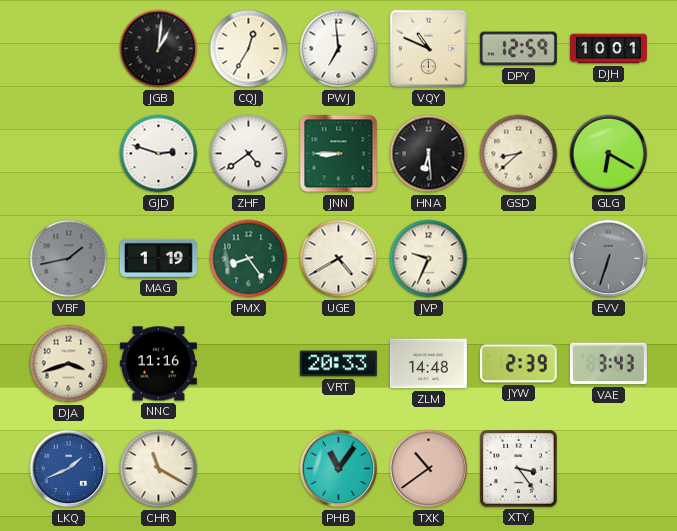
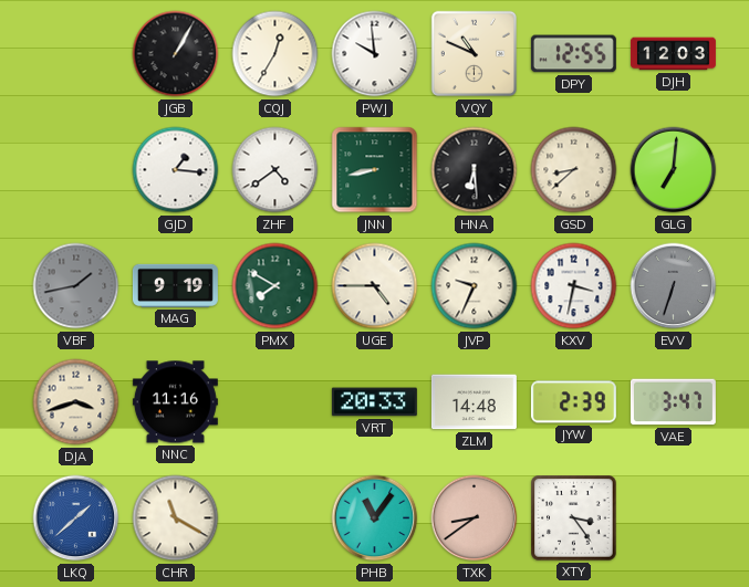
JGB: 1:01 -> 1:05
PWJ: 6:59 -> 9:59
DPY: 12:59 -> 12:55
DJH: 10:01 -> 12:03
GJD: 2:48 -> 1:16
JNN: 8:45 -> 8:43
GLG: 6:20 -> 7:01
MAG: 1:19 -> 9:19
PMX: 8:24 -> 7:50
UGE: 4:40 -> 4:45
KXV: none -> 3:32
VAE: 3:43 -> 3:47
LKQ: 1:41 -> 1:38
TXK: 10:39 -> 8:39
